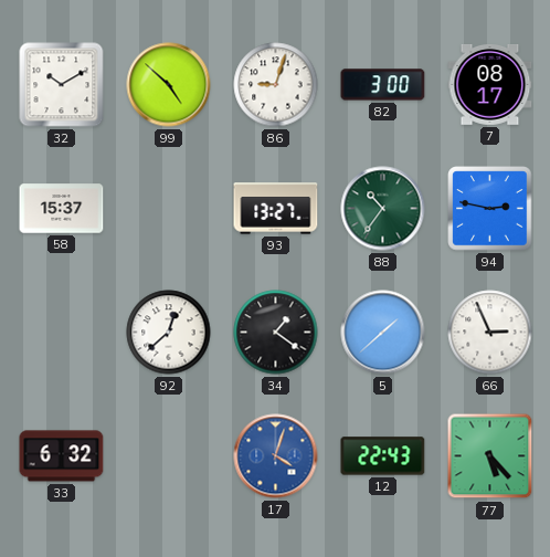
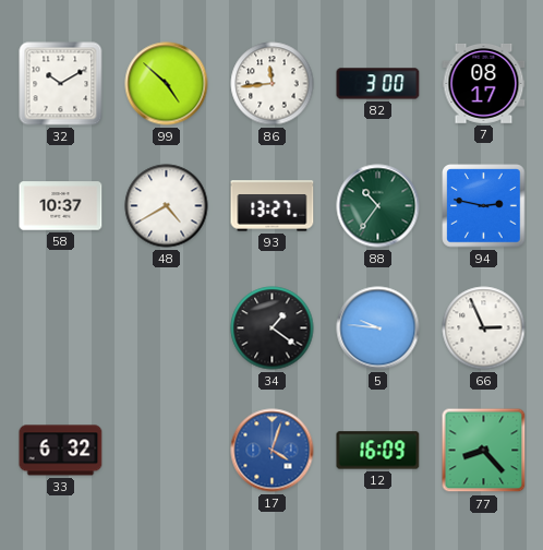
86: 9:03 -> 11:44
58: 15:37 -> 10:37
48: none -> 4:40
92: 12:38 -> none
5: 1:38 -> 9:46
12: 22:43 -> 16:09
77: 5:23 -> 8:23
